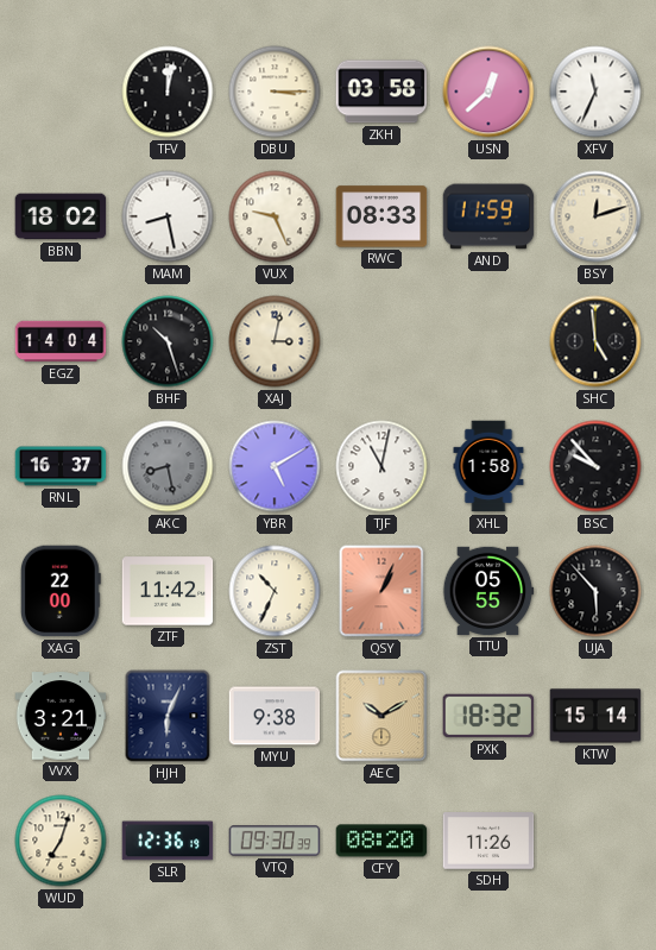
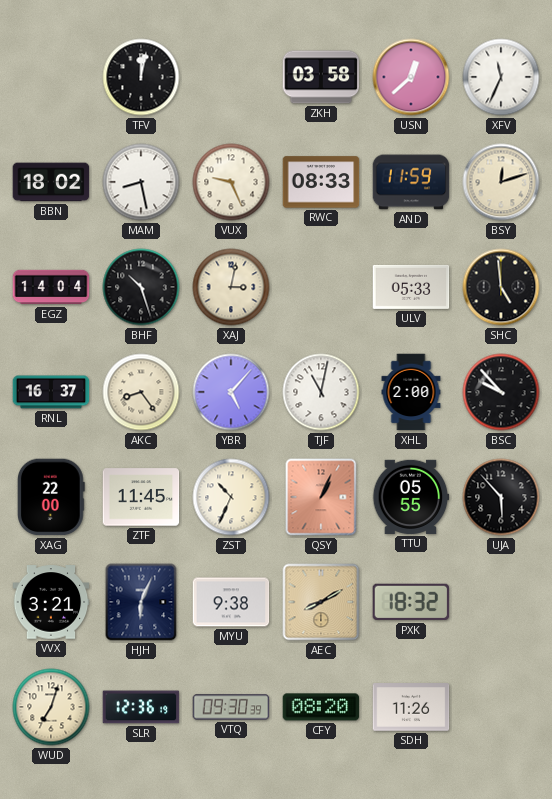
DBU: 3:15 -> none
ULV: none -> 05:33
AKC: 8:28 -> 8:24
AKC dial: grey -> cream
YBR: 5:10 -> 5:07
XHL: 1:58 -> 2:00
ZTF: 11:42 -> 11:45
AEC: 10:10 -> 8:10
KTW: 15:14 -> none
